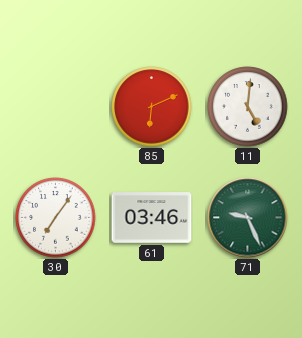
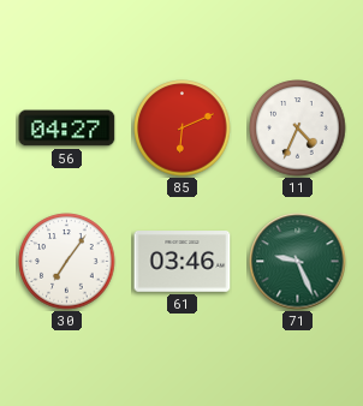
56: none -> 04:27
11: 5:01 -> 4:34
